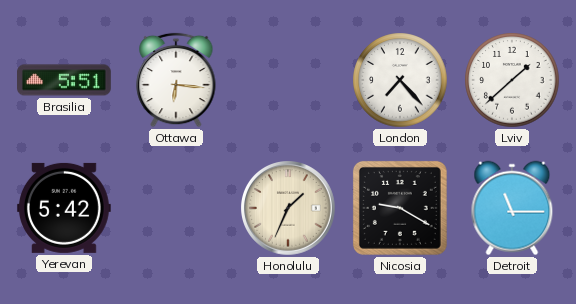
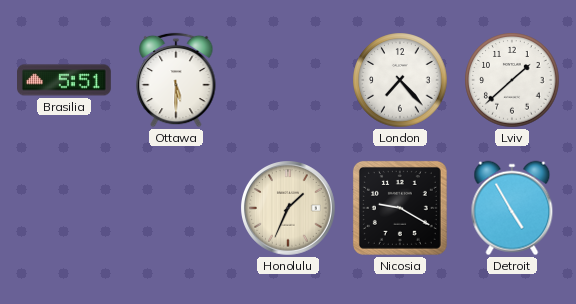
Ottawa: 6:16 -> 5:30
Yerevan: 5:42 -> none
Detroit: 11:15 -> 4:55
